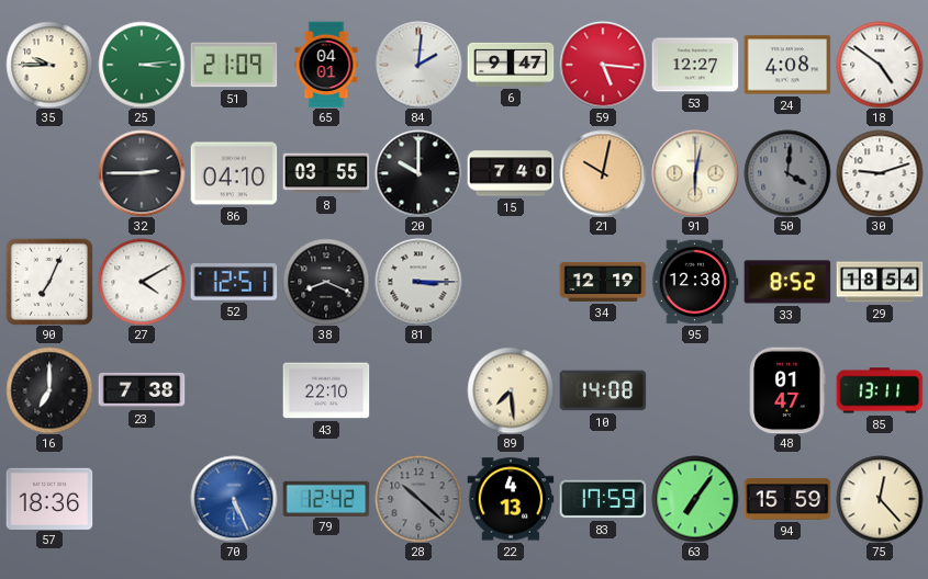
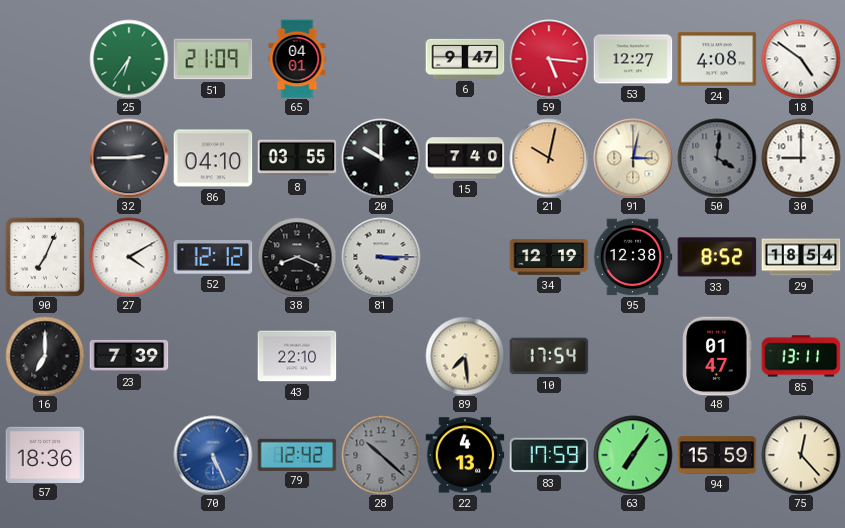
35: 9:45 -> none
25: 3:14 -> 6:36
84: 2:01 -> none
91: 6:02 -> 3:02
30: 9:12 -> 9:00
52: 12:51 -> 12:12
23: 7:38 -> 7:39
10: 14:08 -> 17:54
